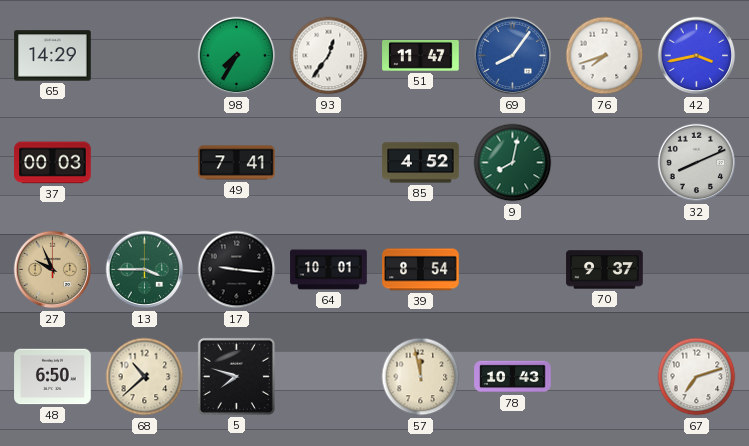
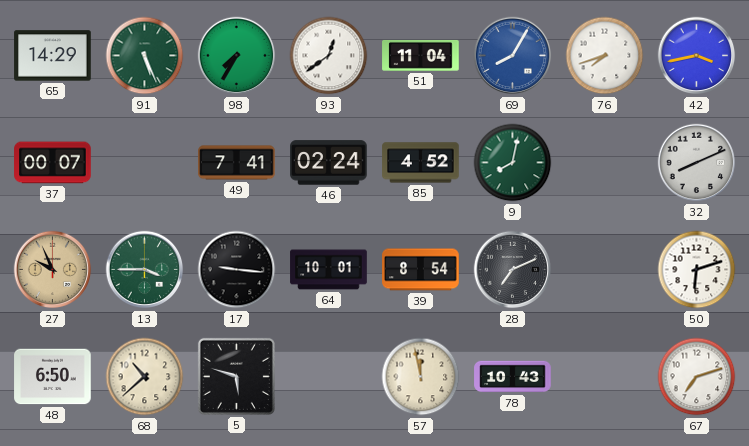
91: none -> 5:26
93: 12:36 -> 12:39
51: 11:47 -> 11:04
69: 8:06 -> 8:05
37: 00:03 -> 00:07
46: none -> 02:24
28: none -> 7:11
70: 9:37 -> none
50: none -> 6:12
5: 7:48 -> 5:48
